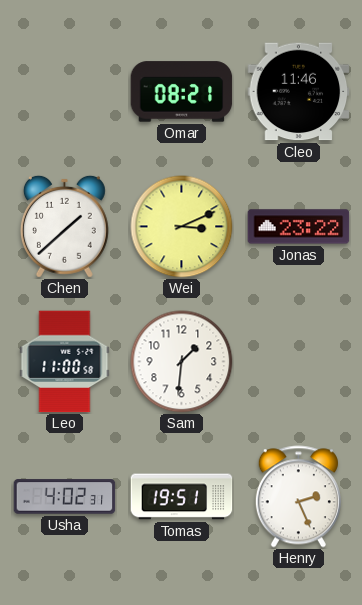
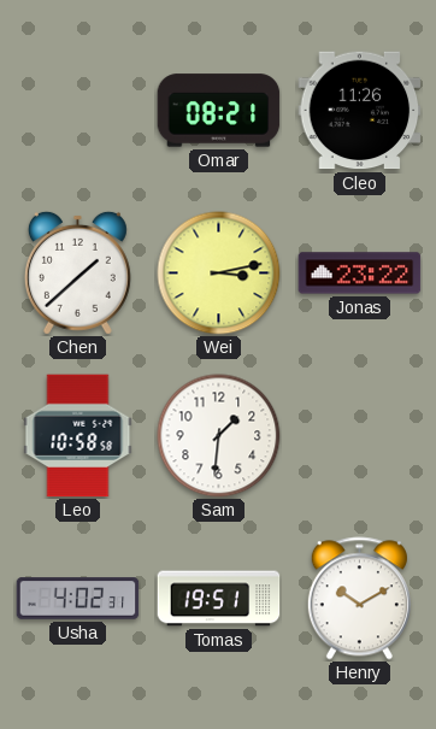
Cleo: 11:46 -> 11:26
Wei: 3:11 -> 3:13
Leo: 11:00 -> 10:58
Henry: 2:26 -> 10:10
